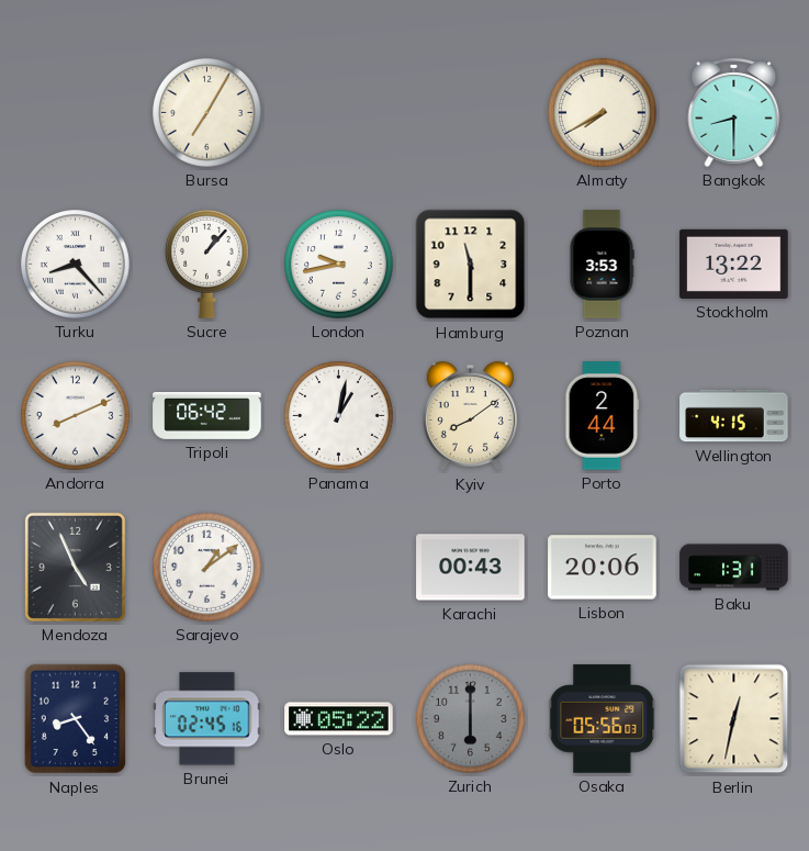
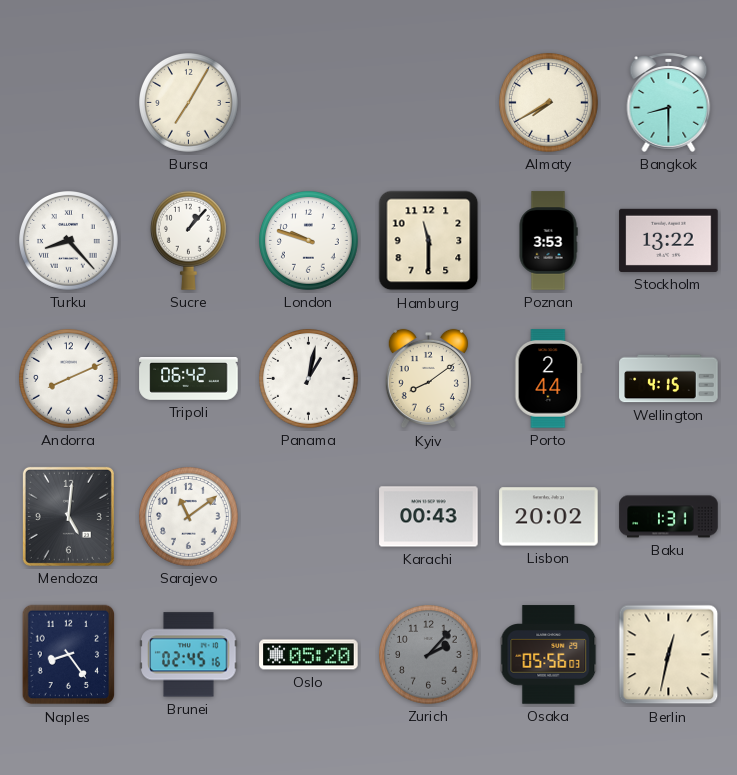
London: 9:43 -> 9:48
Mendoza: 4:56 -> 5:01
Sarajevo: 1:09 -> 11:09
Lisbon: 20:06 -> 20:02
Oslo: 05:22 -> 05:20
Zurich: 6:00 -> 2:07
